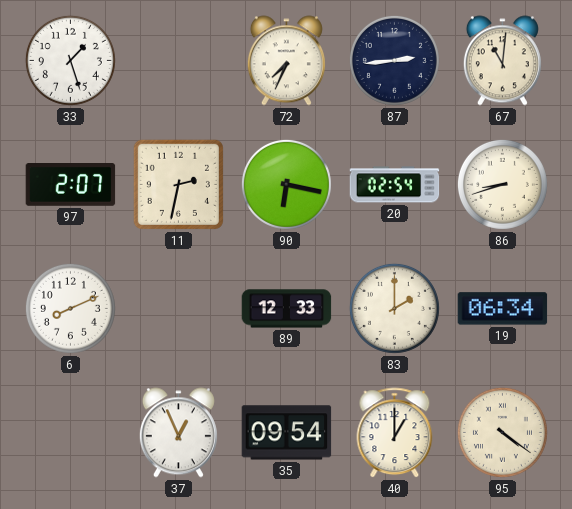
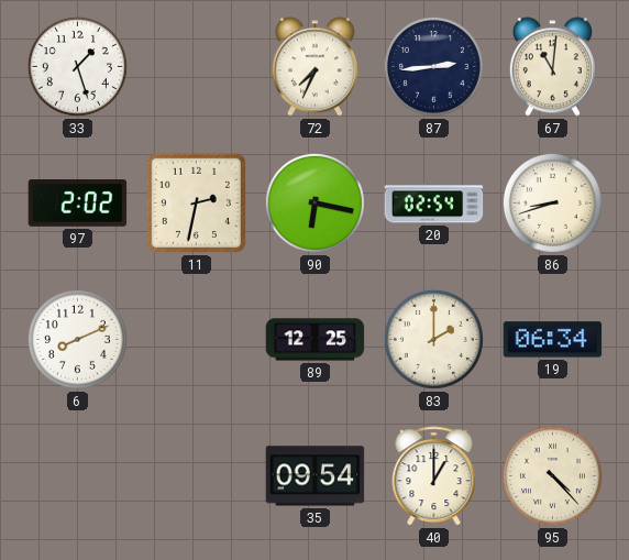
97: 2:07 -> 2:02
89: 12:33 -> 12:25
37: 12:56 -> none
95: 4:21 -> 4:23
